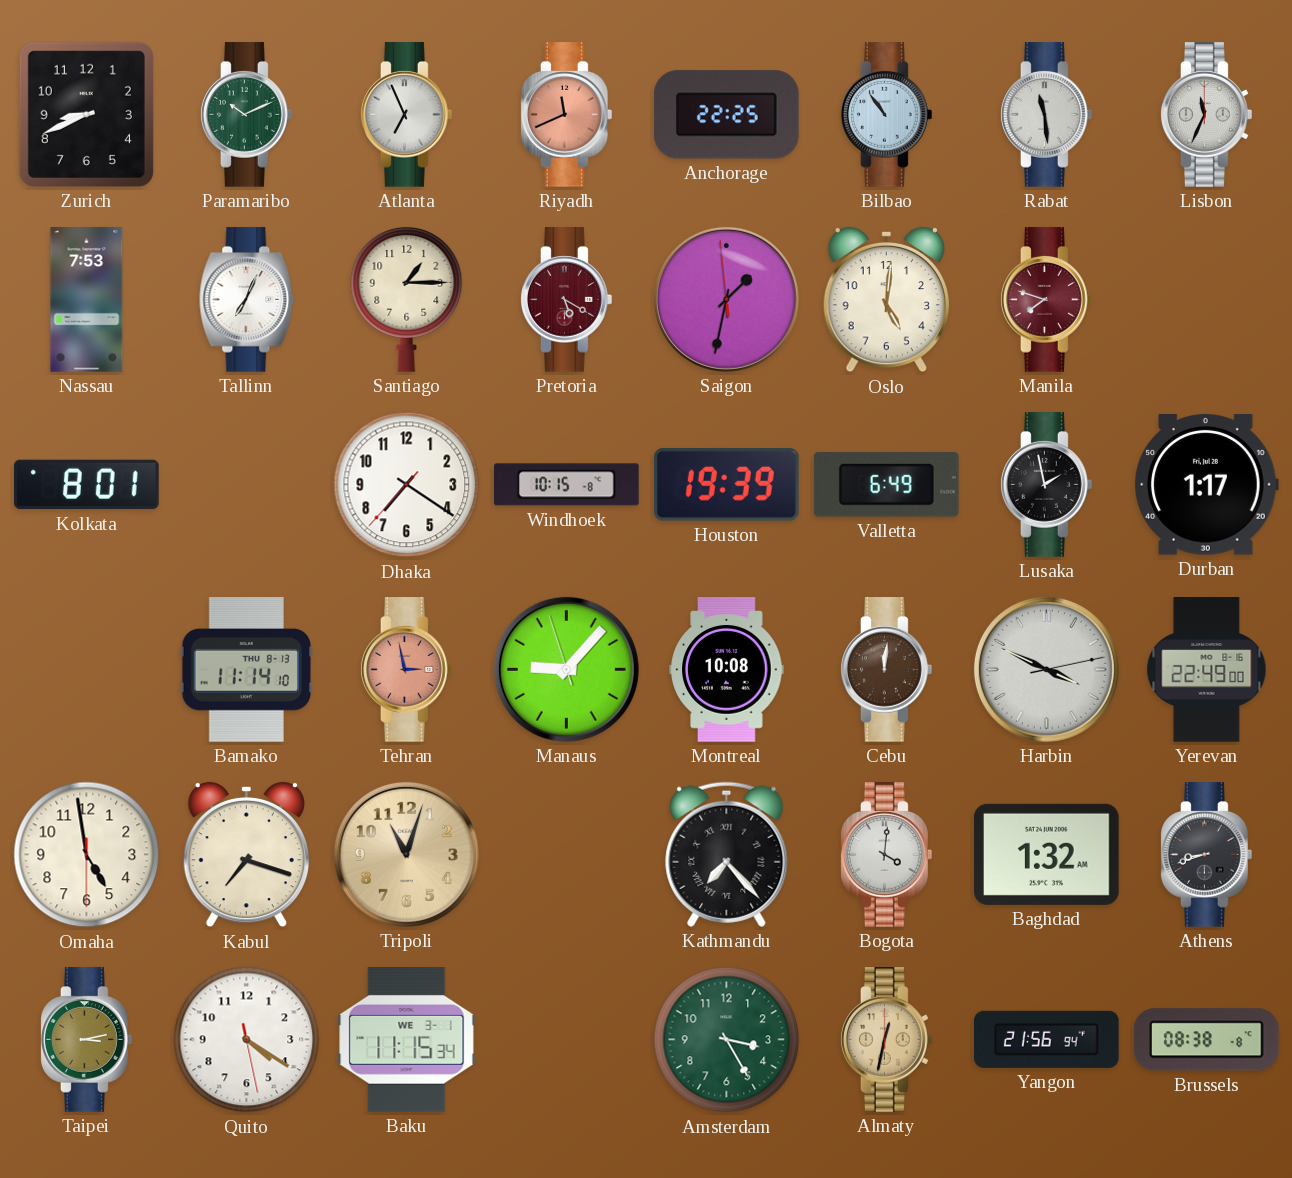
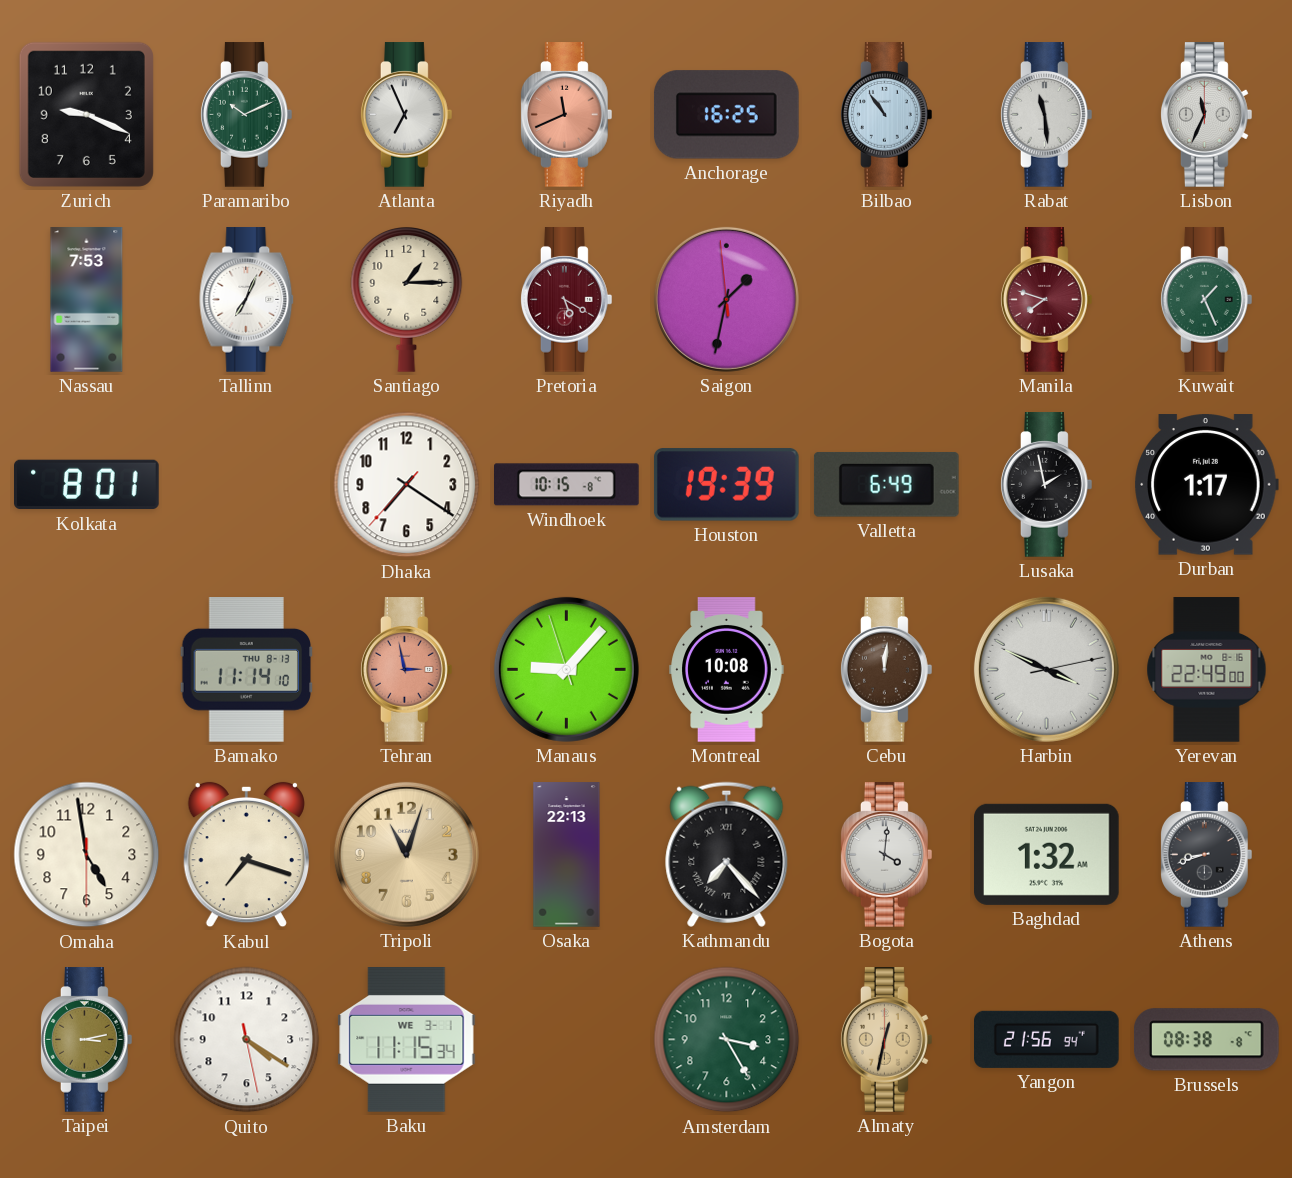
Zurich: 8:41 -> 9:19
Anchorage: 22:25 -> 16:25
Oslo: 5:01 -> none
Kuwait: none -> 1:26
Osaka: none -> 22:13
